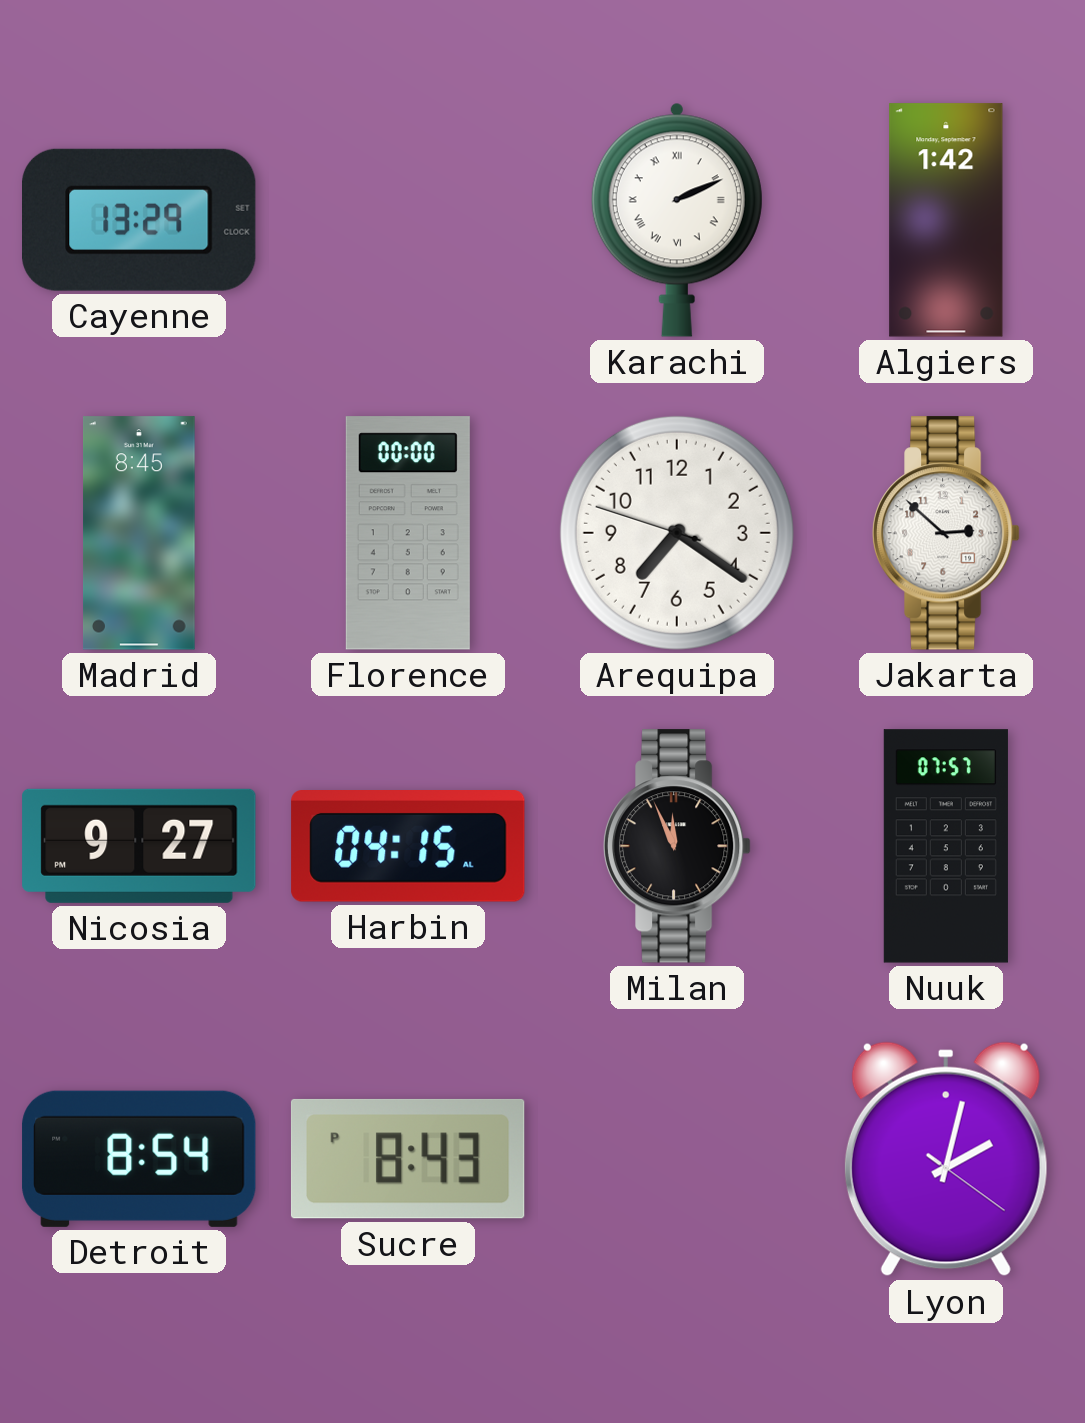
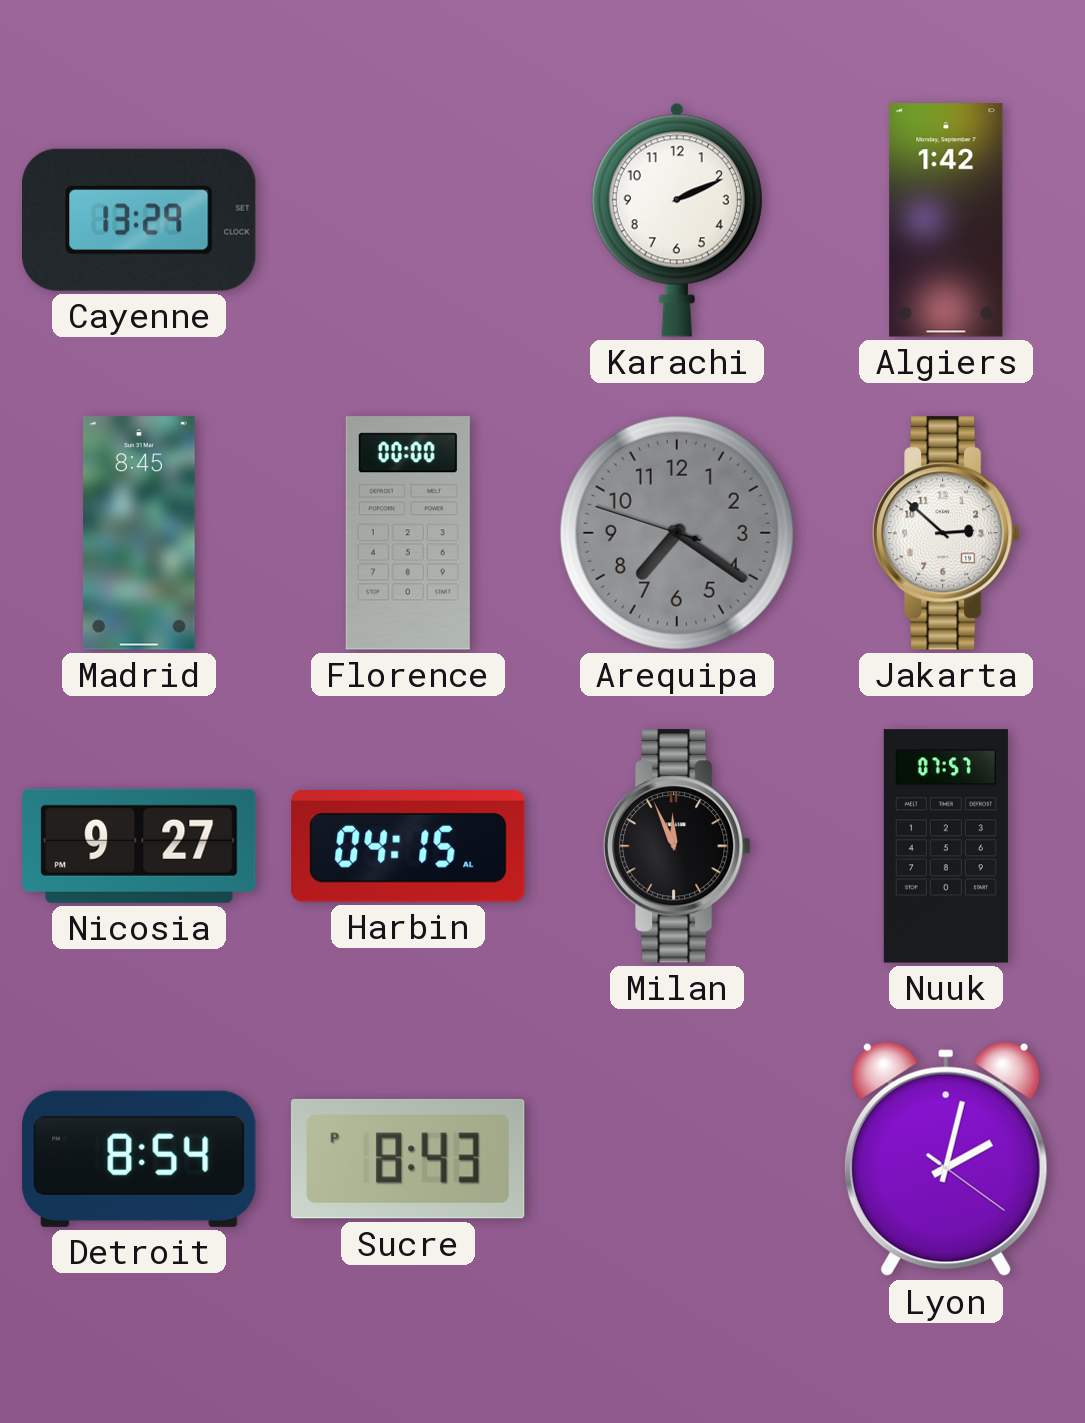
Karachi numerals: Roman -> Arabic
Arequipa dial: white -> grey
